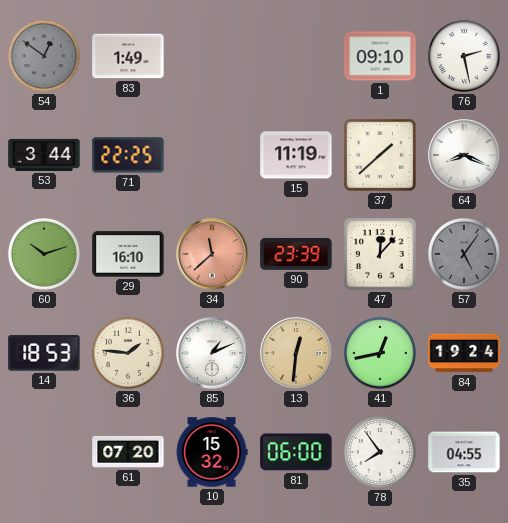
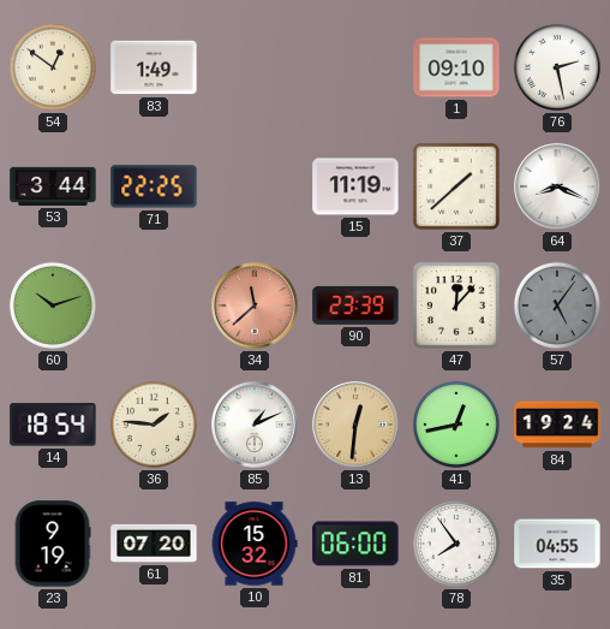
54 dial: grey -> cream
29: 16:10 -> none
14: 18:53 -> 18:54
23: none -> 9:19
